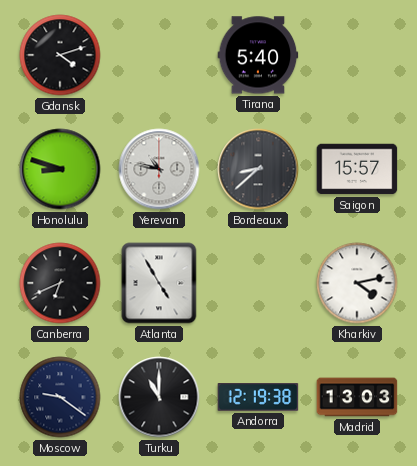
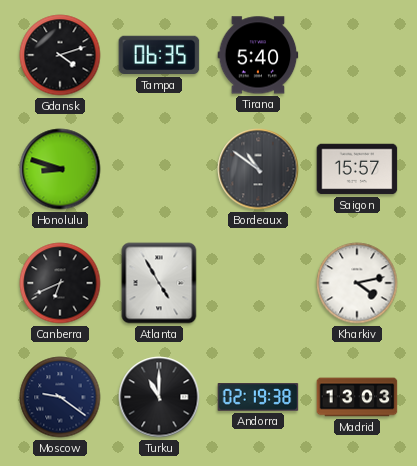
Tampa: none -> 06:35
Yerevan: 10:47 -> none
Bordeaux: 8:38 -> 10:51
Andorra: 12:19 -> 02:19
